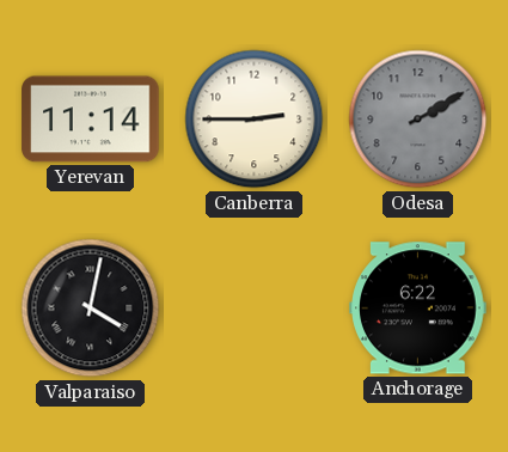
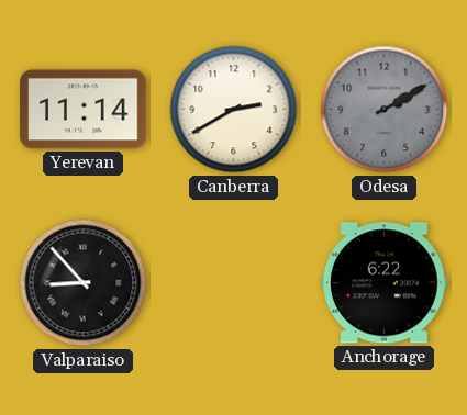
Canberra: 2:45 -> 2:40
Valparaiso: 4:02 -> 8:53
